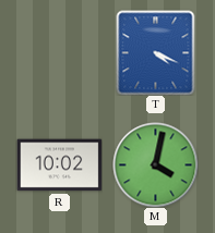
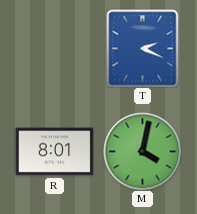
T: 4:19 -> 2:19
R: 10:02 -> 8:01
